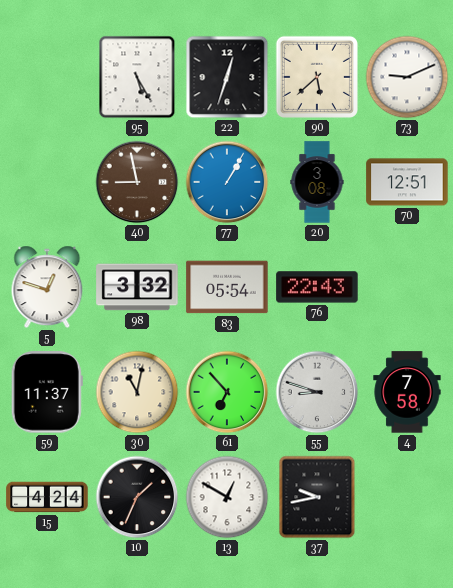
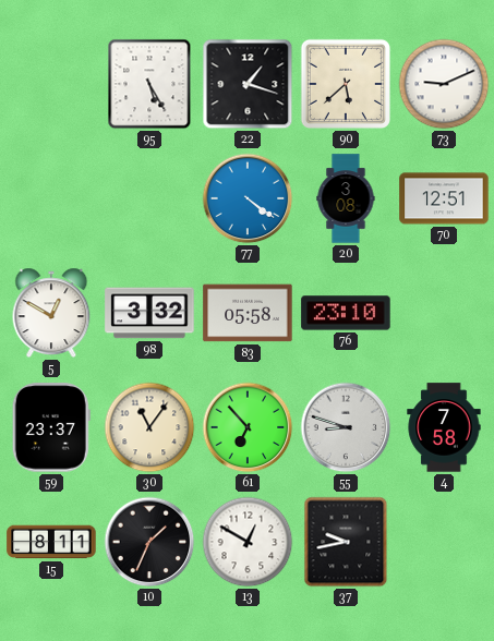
22: 12:33 -> 1:18
40: 8:58 -> none
77: 1:05 -> 4:21
5: 12:48 -> 12:50
83: 05:54 -> 05:58
76: 22:43 -> 23:10
59: 11:37 -> 23:37
30: 11:02 -> 11:06
15: 4:24 -> 8:11
